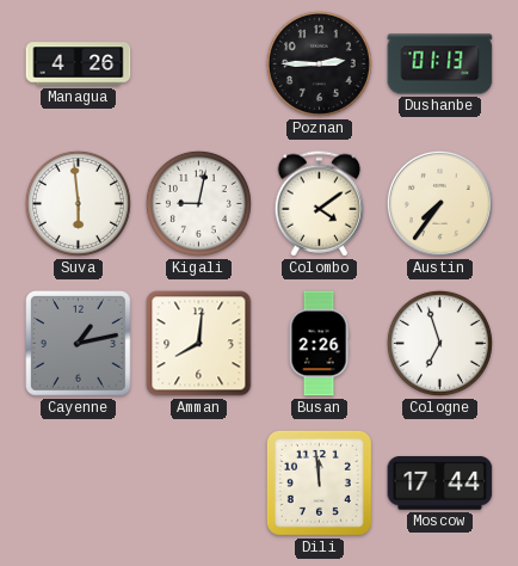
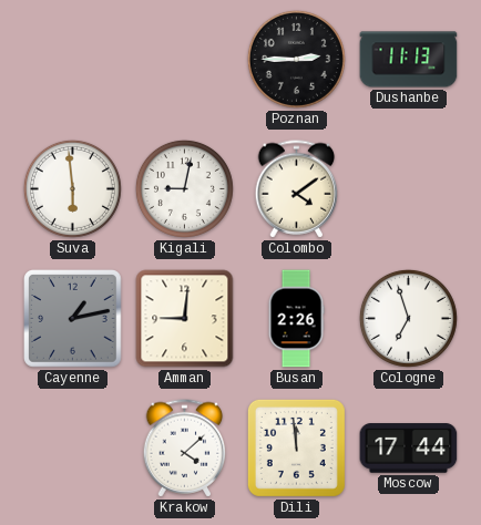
Managua: 4:26 -> none
Dushanbe: 01:13 -> 11:13
Austin: 7:36 -> none
Amman: 8:01 -> 9:01
Krakow: none -> 4:08
